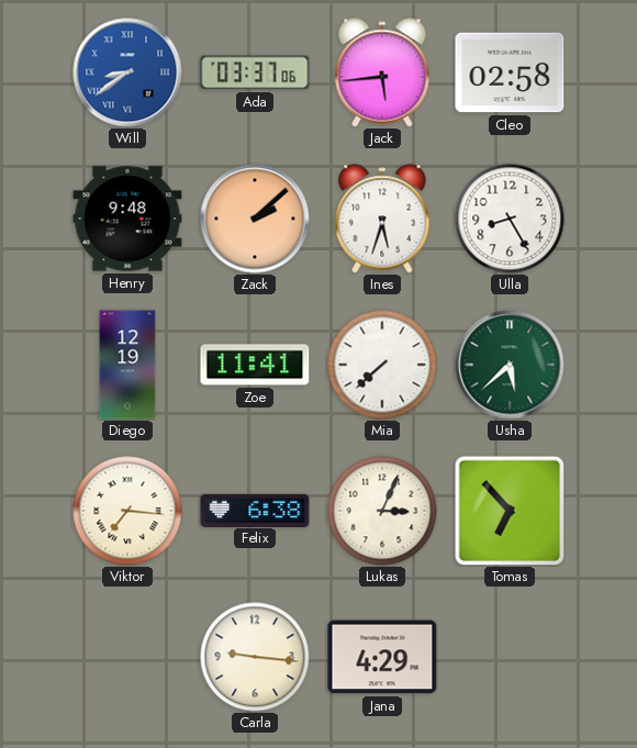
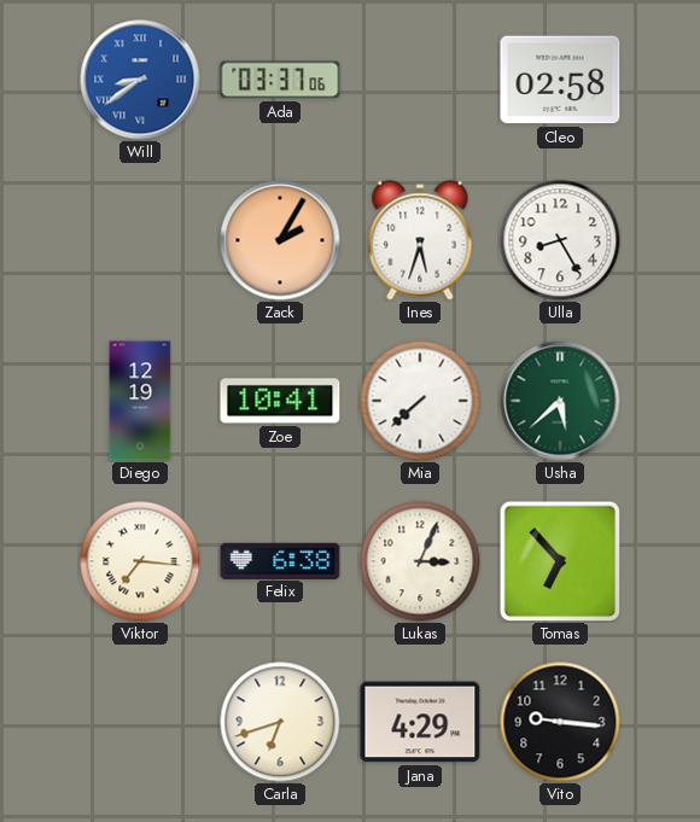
Jack: 5:44 -> none
Henry: 9:48 -> none
Zack: 2:08 -> 2:05
Zoe: 11:41 -> 10:41
Carla: 9:16 -> 6:42
Vito: none -> 9:16
